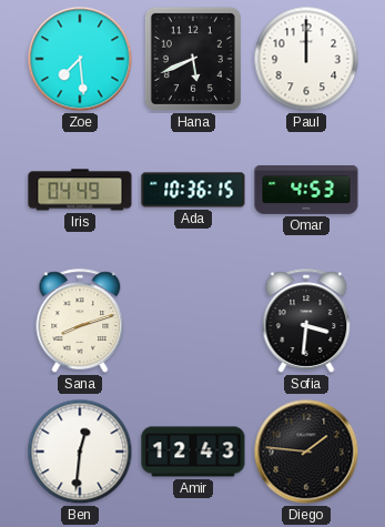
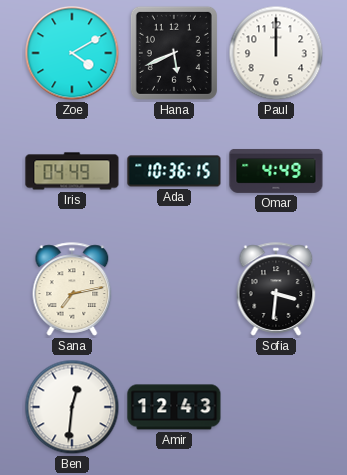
Zoe: 7:29 -> 4:10
Omar: 4:53 -> 4:49
Sana: 8:12 -> 7:13
Diego: 1:46 -> none
